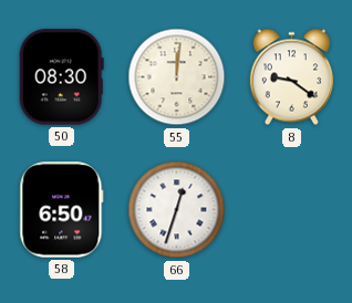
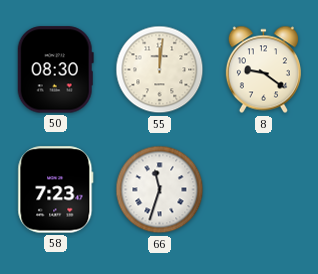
58: 6:50 -> 7:23
66: 12:33 -> 11:33
